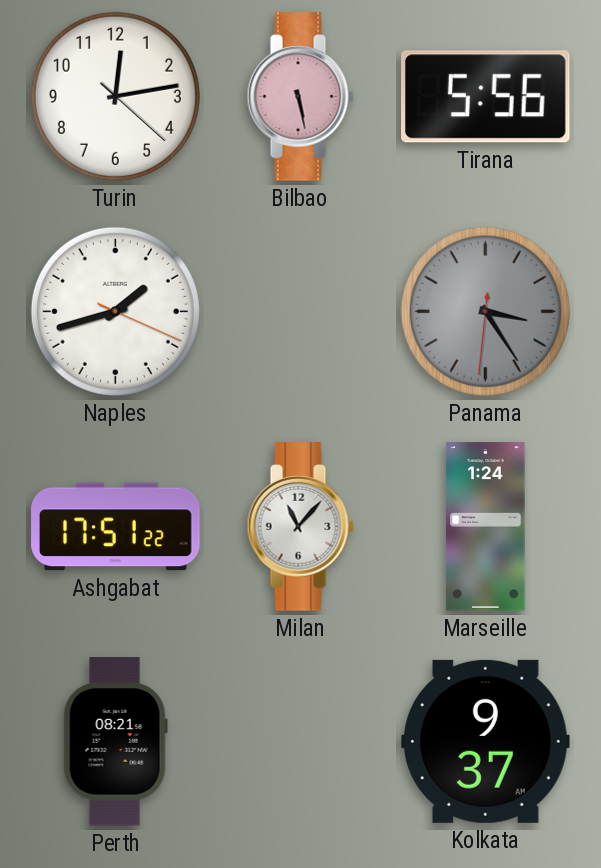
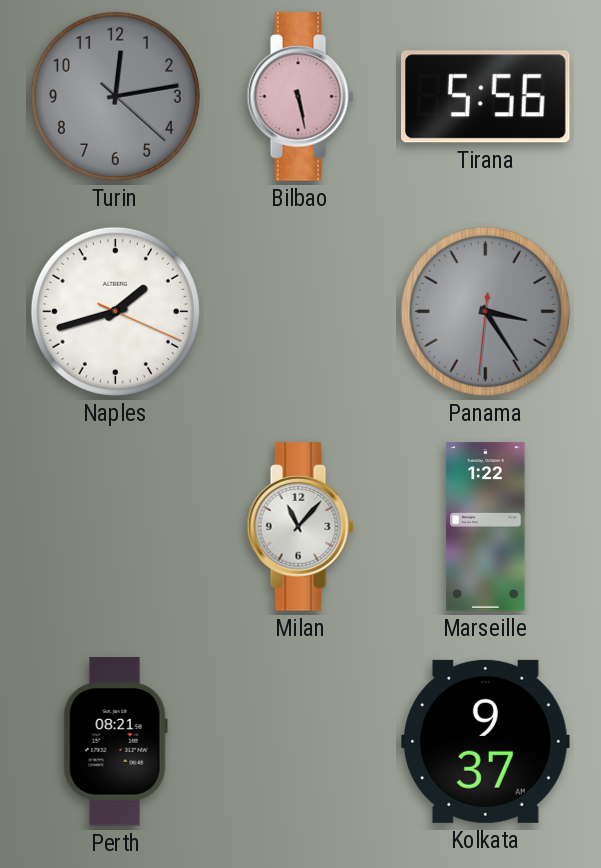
Turin dial: white -> grey
Ashgabat: 17:51 -> none
Marseille: 1:24 -> 1:22
